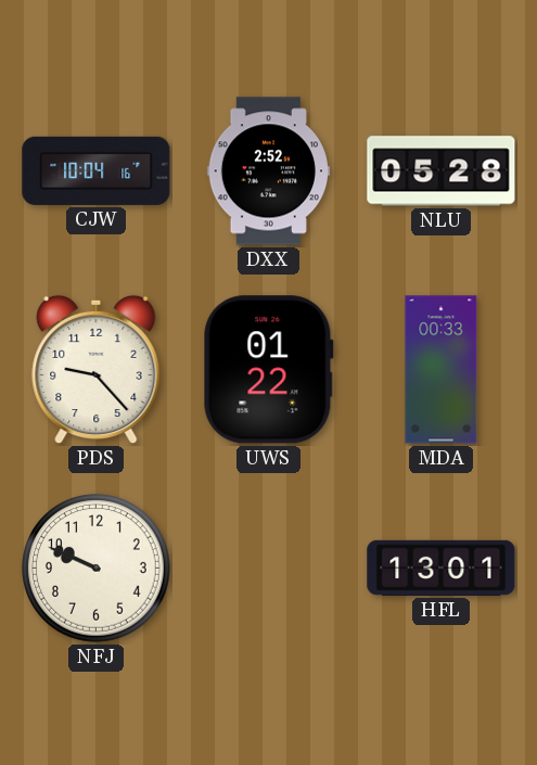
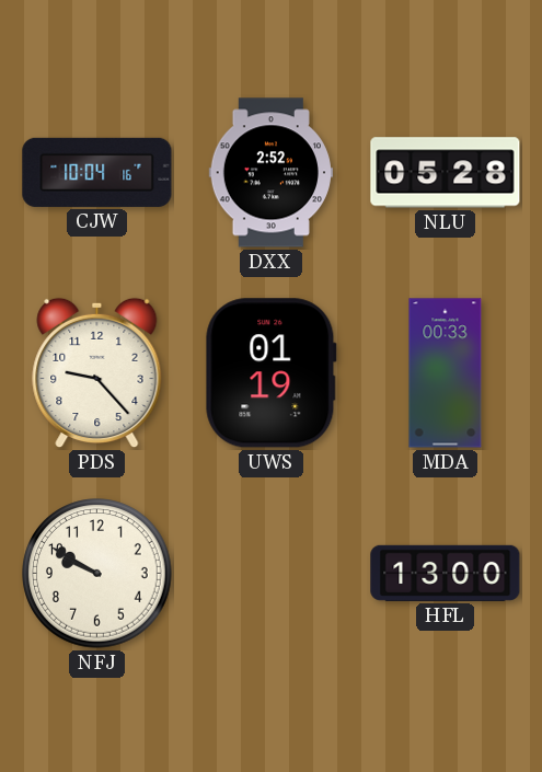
UWS: 01:22 -> 01:19
NFJ: 9:49 -> 9:50
HFL: 13:01 -> 13:00
